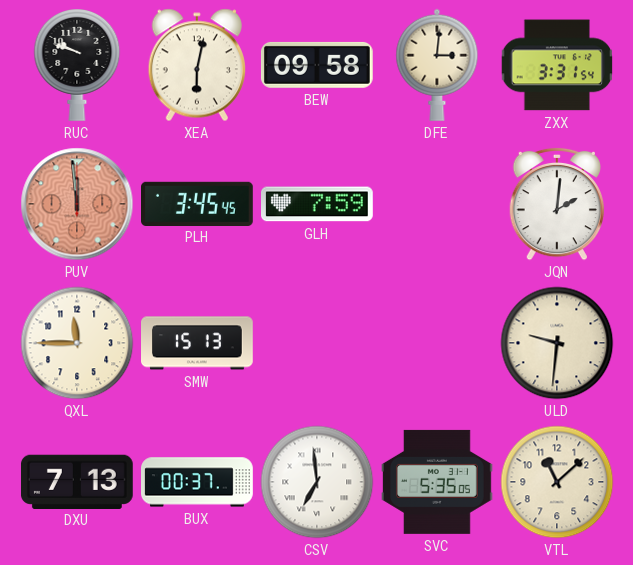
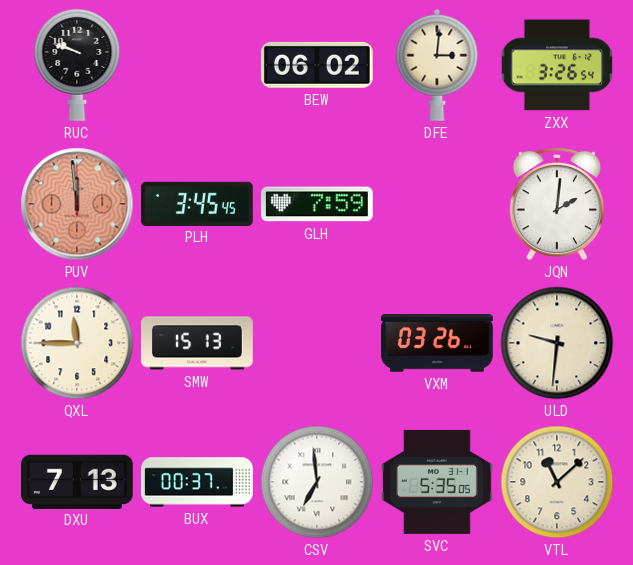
XEA: 6:02 -> none
BEW: 09:58 -> 06:02
ZXX: 3:31 -> 3:26
VXM: none -> 03:26
